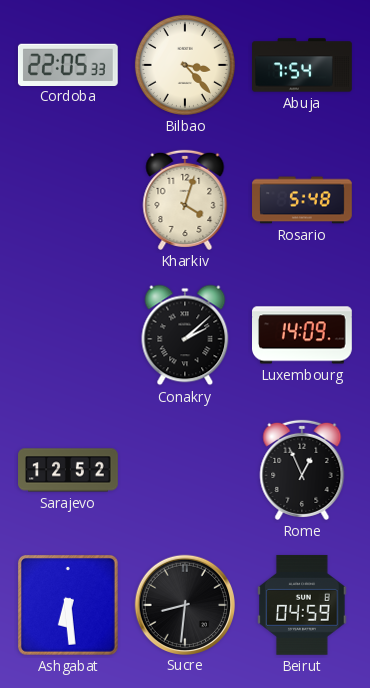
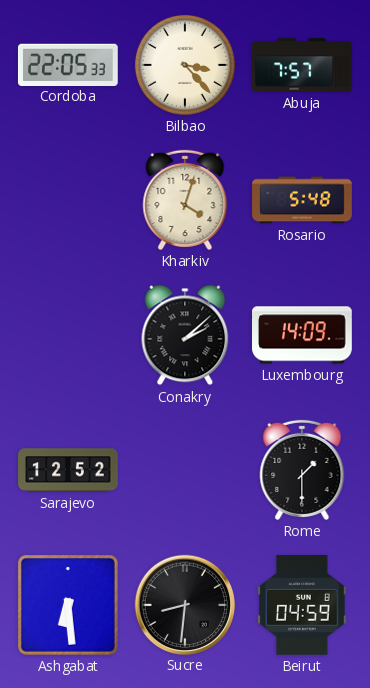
Abuja: 7:54 -> 7:57
Rome: 12:56 -> 1:30
